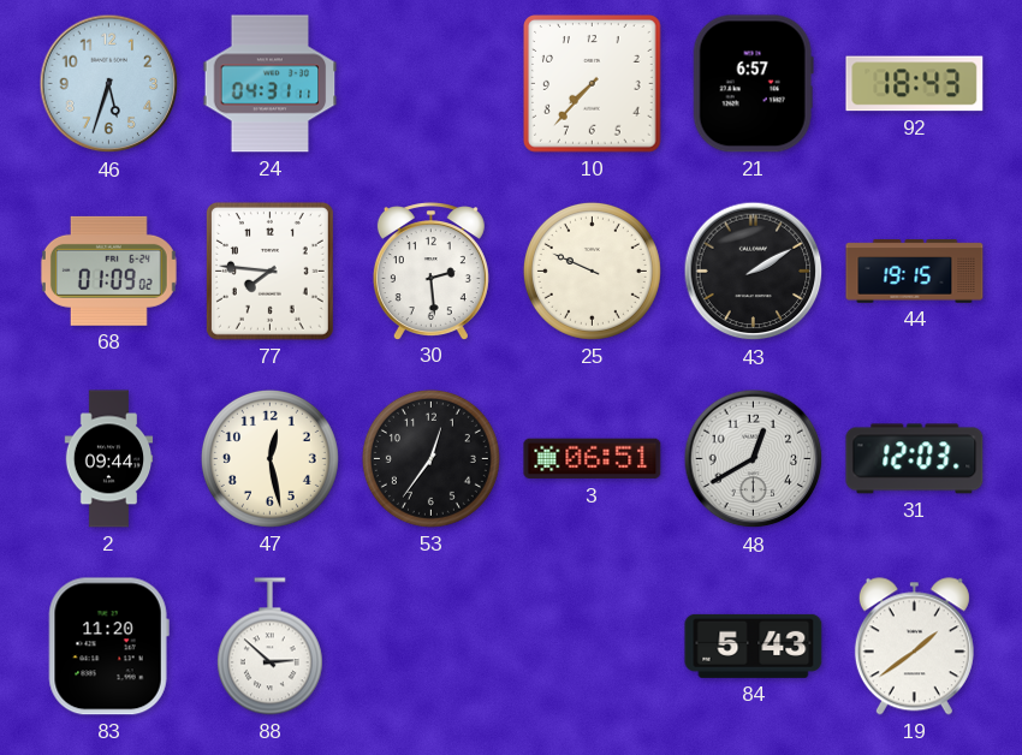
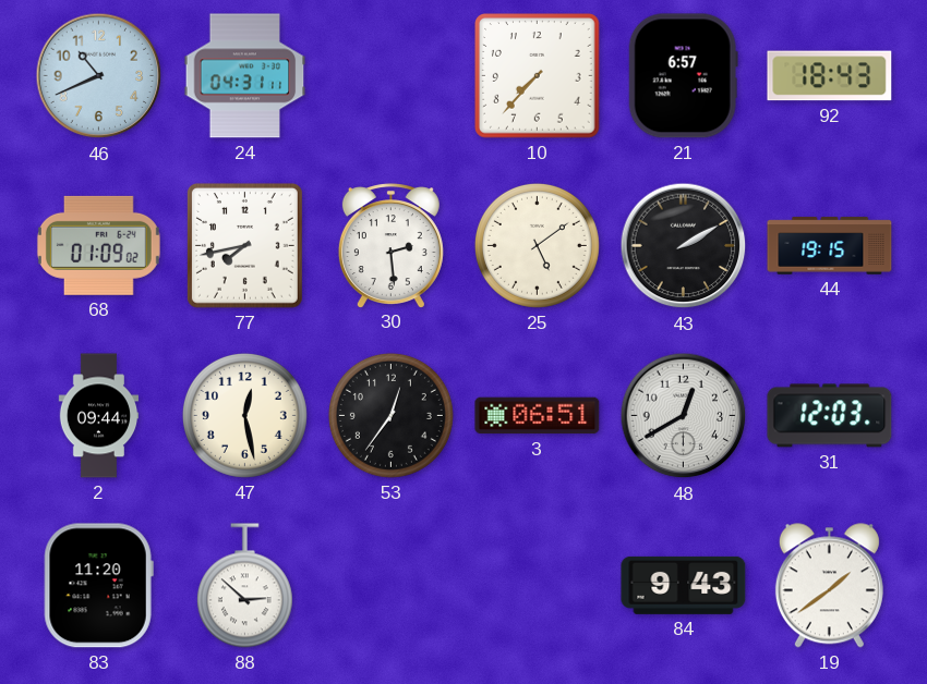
46: 5:33 -> 10:41
77: 7:46 -> 7:43
25: 9:49 -> 5:09
84: 5:43 -> 9:43
